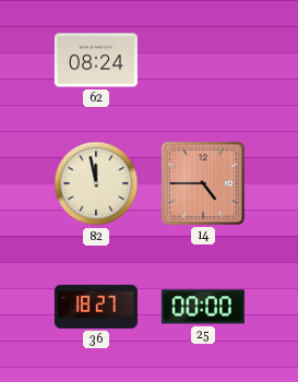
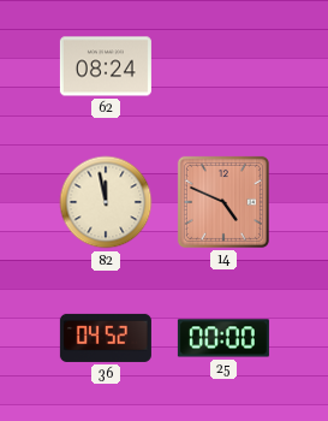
14: 4:45 -> 4:49
36: 18:27 -> 04:52
